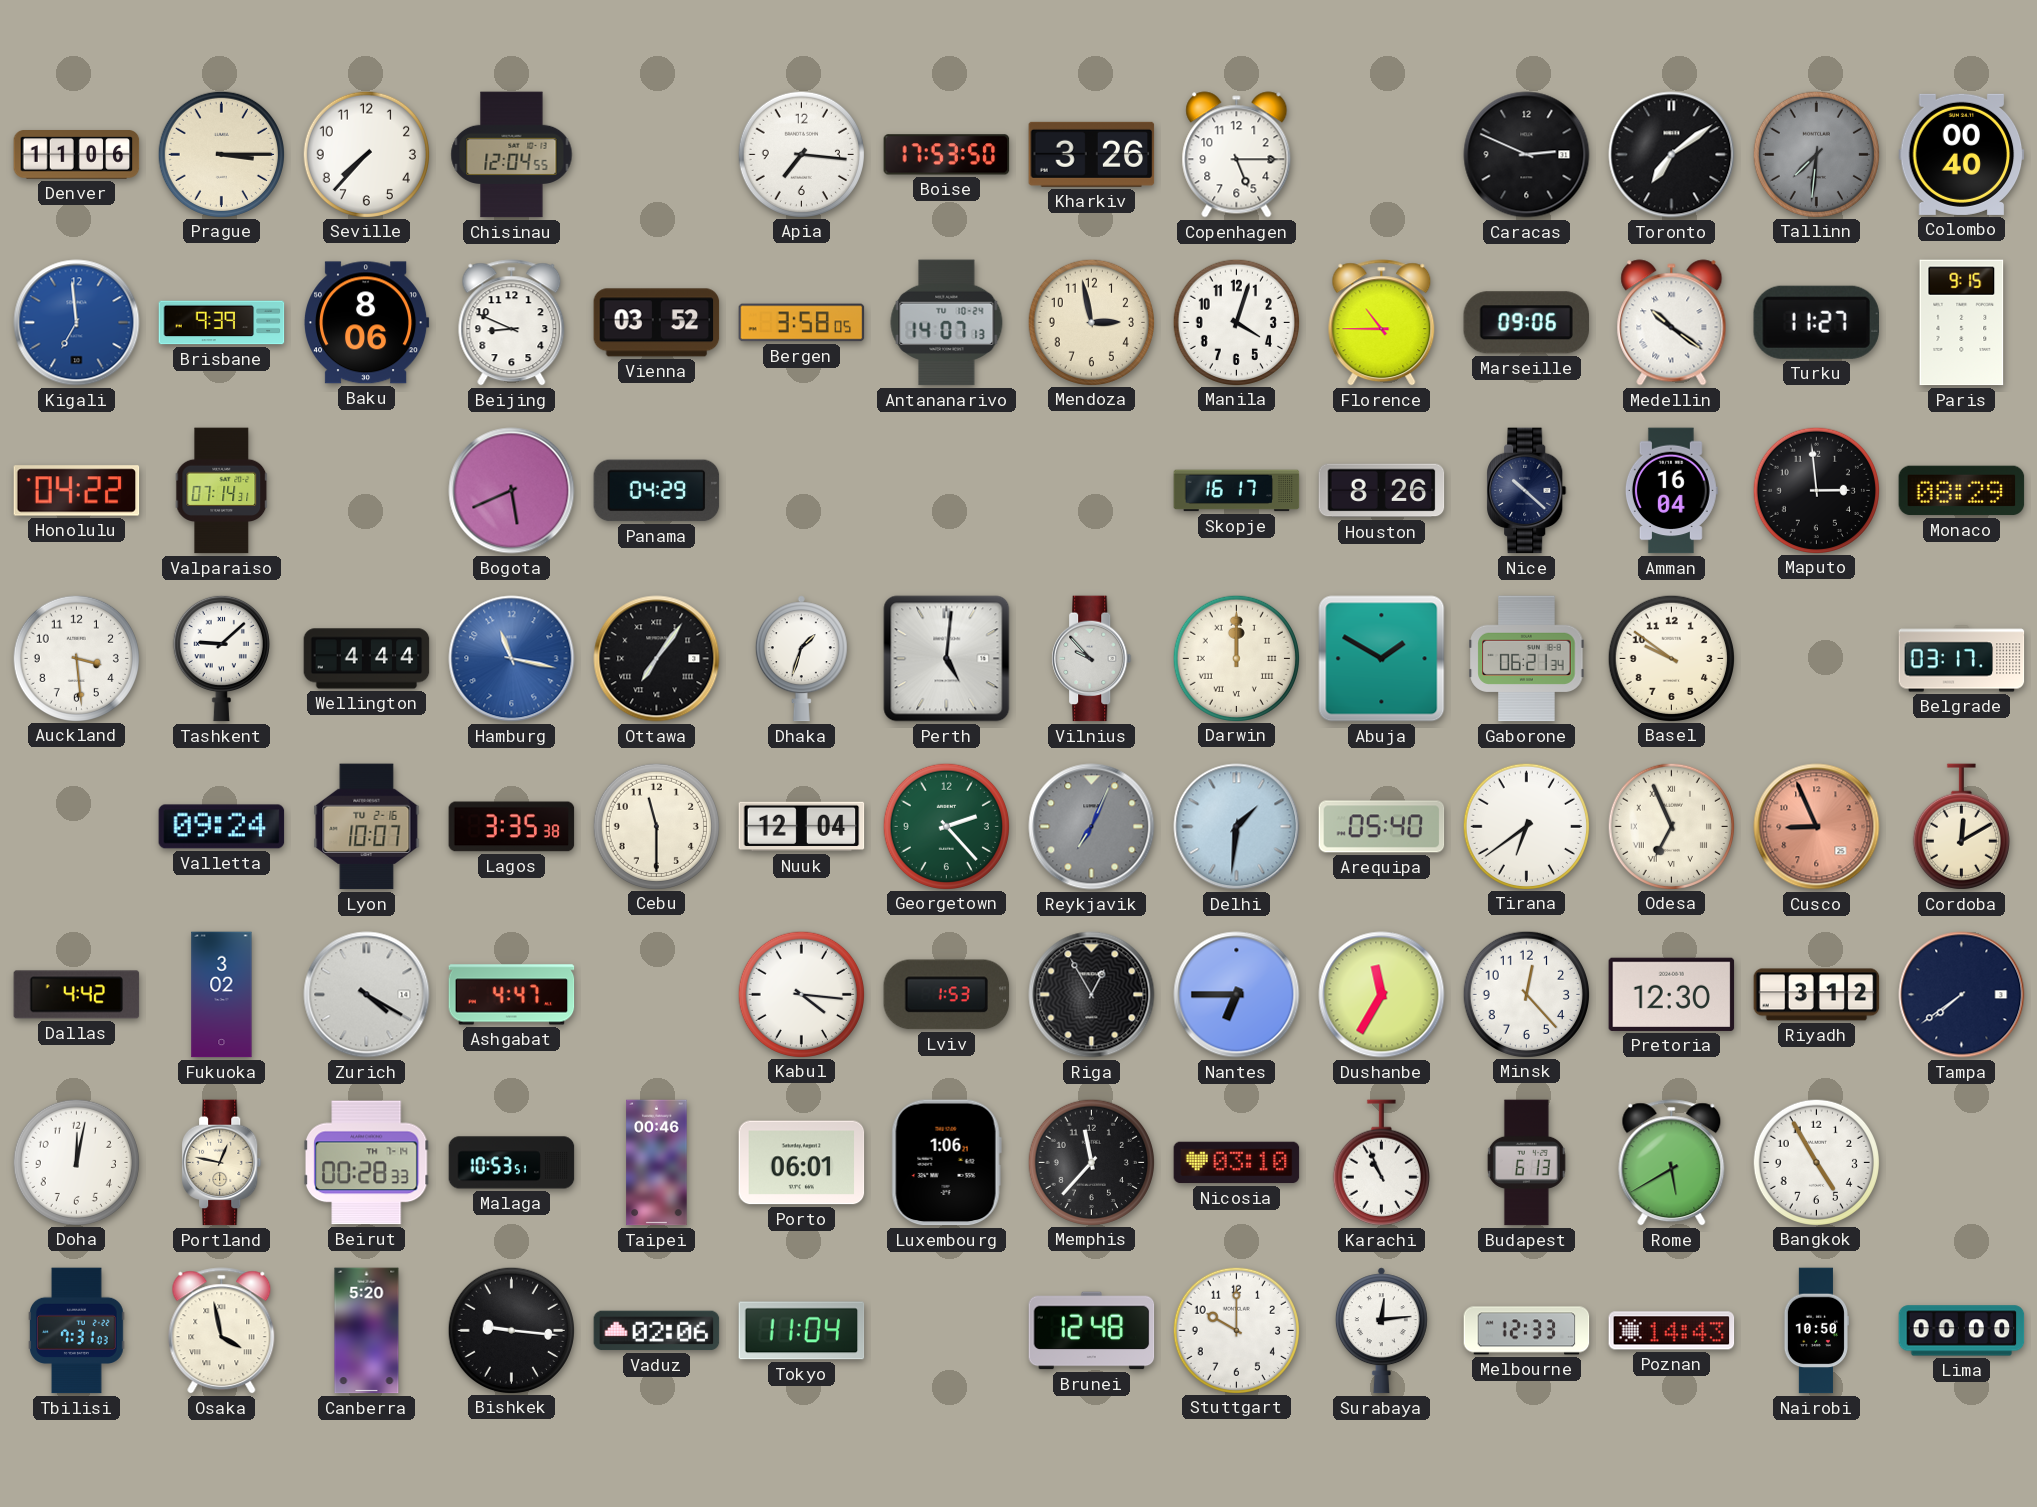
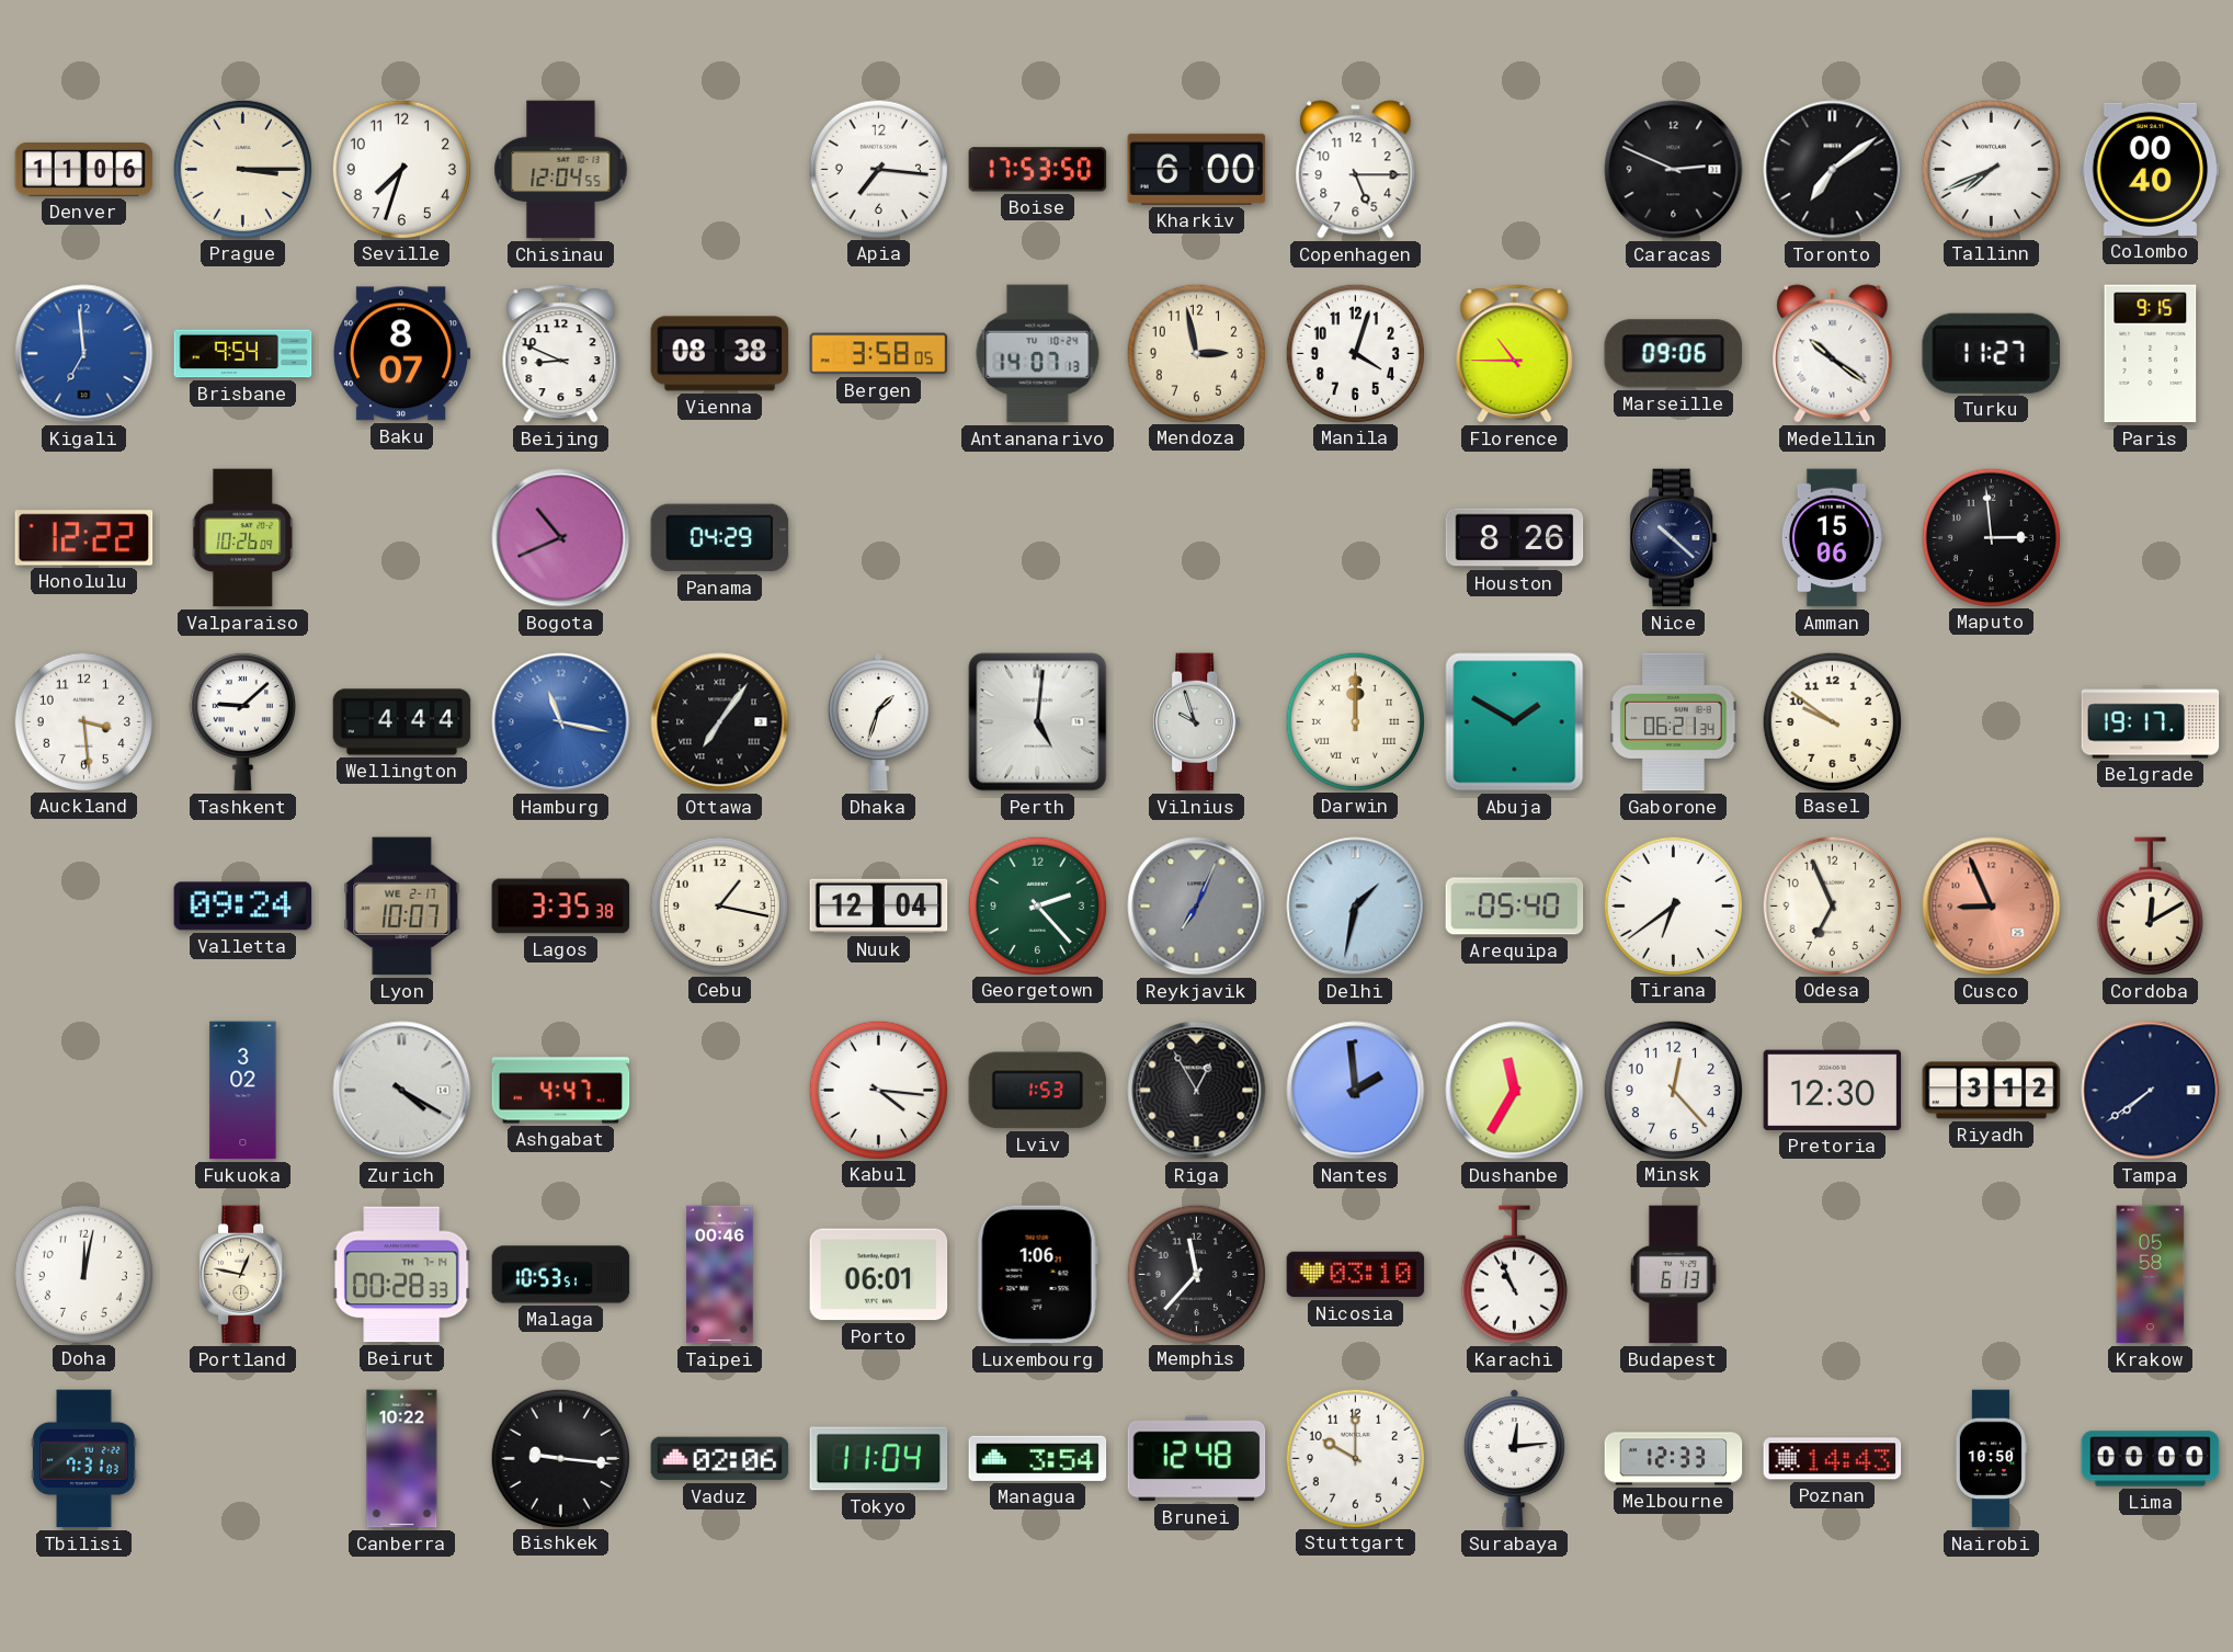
Seville: 7:37 -> 7:33
Kharkiv: 3:26 -> 6:00
Tallinn: 7:31 -> 7:41
Tallinn dial: grey -> white
Brisbane: 9:39 -> 9:54
Baku: 8:06 -> 8:07
Vienna: 03:52 -> 08:38
Honolulu: 04:22 -> 12:22
Valparaiso: 07:14 -> 10:26
Bogota: 5:41 -> 10:41
Skopje: 16:17 -> none
Amman: 16:04 -> 15:06
Monaco: 08:29 -> none
Vilnius: 9:53 -> 9:57
Belgrade: 03:17 -> 19:17
Lyon date: TU 2-16 -> WE 2-17
Cebu: 11:30 -> 1:17
Delhi: 1:31 -> 1:32
Odesa numerals: Roman -> Arabic
Dallas: 4:42 -> none
Nantes: 6:45 -> 1:59
Rome: 5:40 -> none
Bangkok: 4:55 -> none
Krakow: none -> 05:58
Osaka: 3:58 -> none
Canberra: 5:20 -> 10:22
Managua: none -> 3:54
